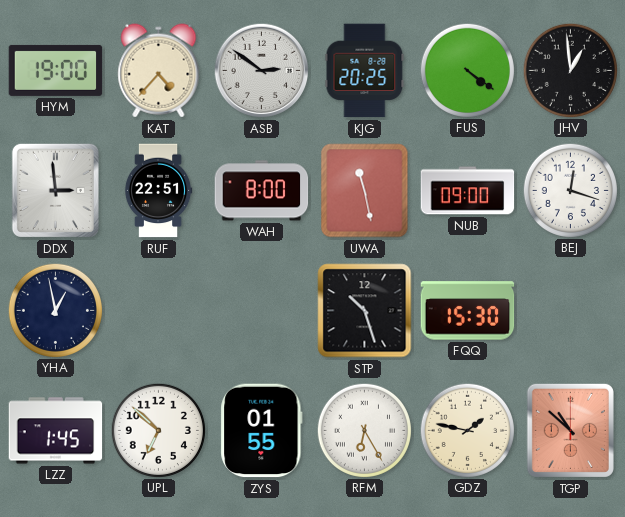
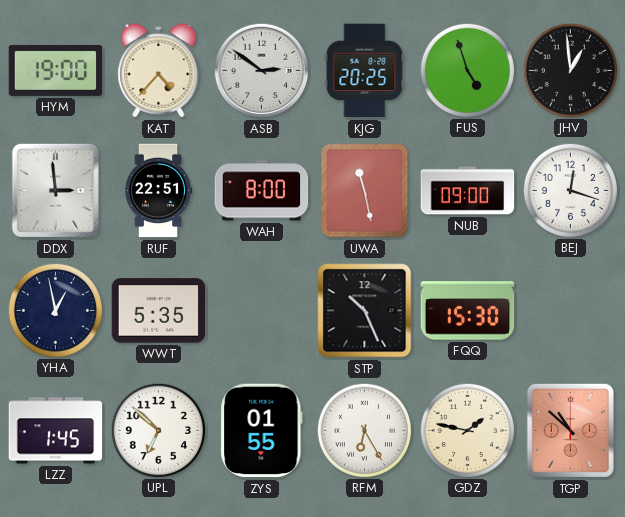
FUS: 4:21 -> 4:57
WWT: none -> 5:35
STP: 10:27 -> 10:26
